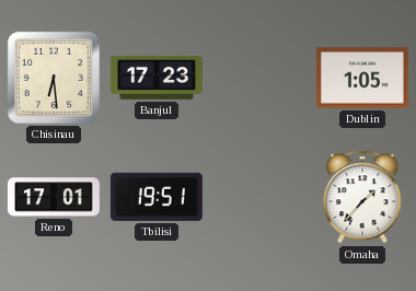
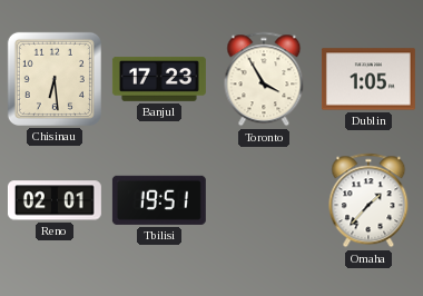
Toronto: none -> 3:55
Reno: 17:01 -> 02:01
